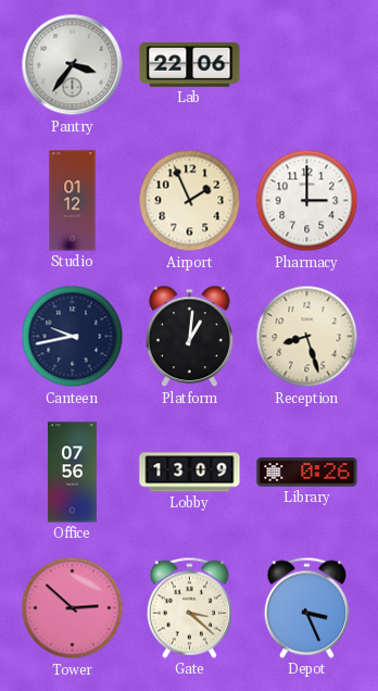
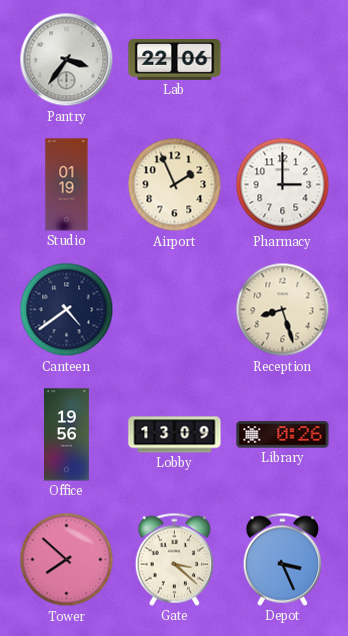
Studio: 01:12 -> 01:19
Canteen: 9:43 -> 4:39
Platform: 1:01 -> none
Office: 07:56 -> 19:56
Tower: 2:52 -> 7:52
